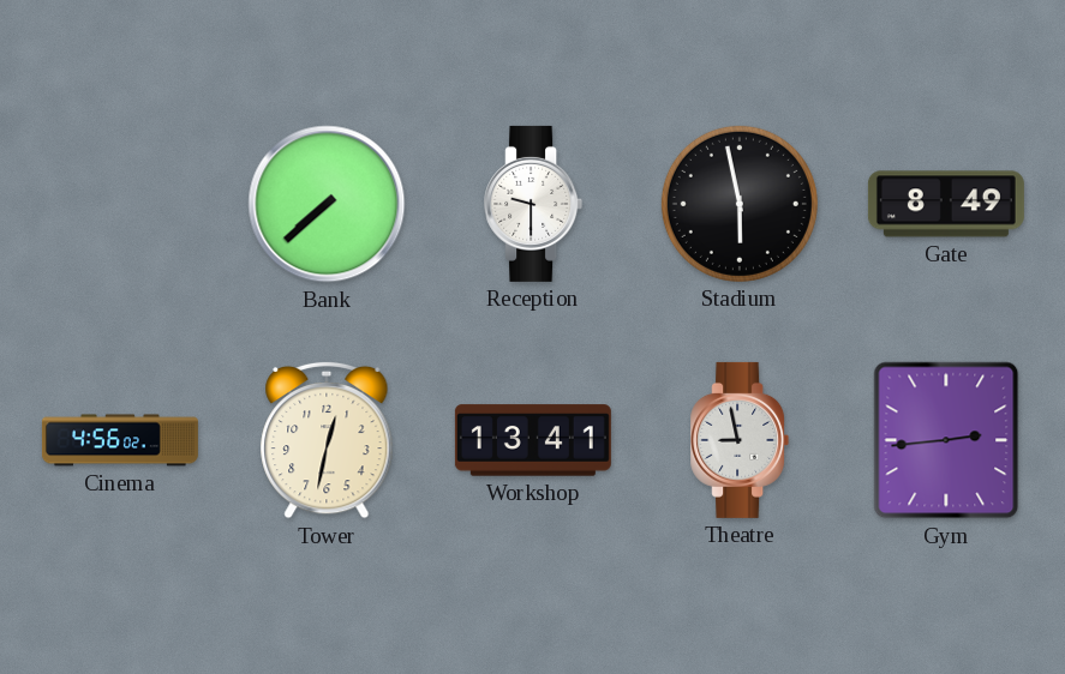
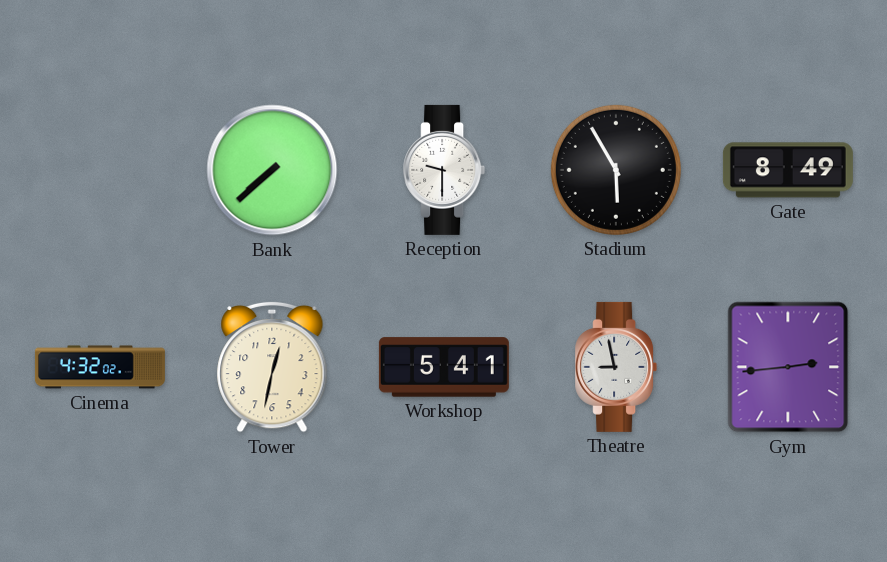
Stadium: 5:58 -> 5:55
Cinema: 4:56 -> 4:32
Workshop: 13:41 -> 5:41
